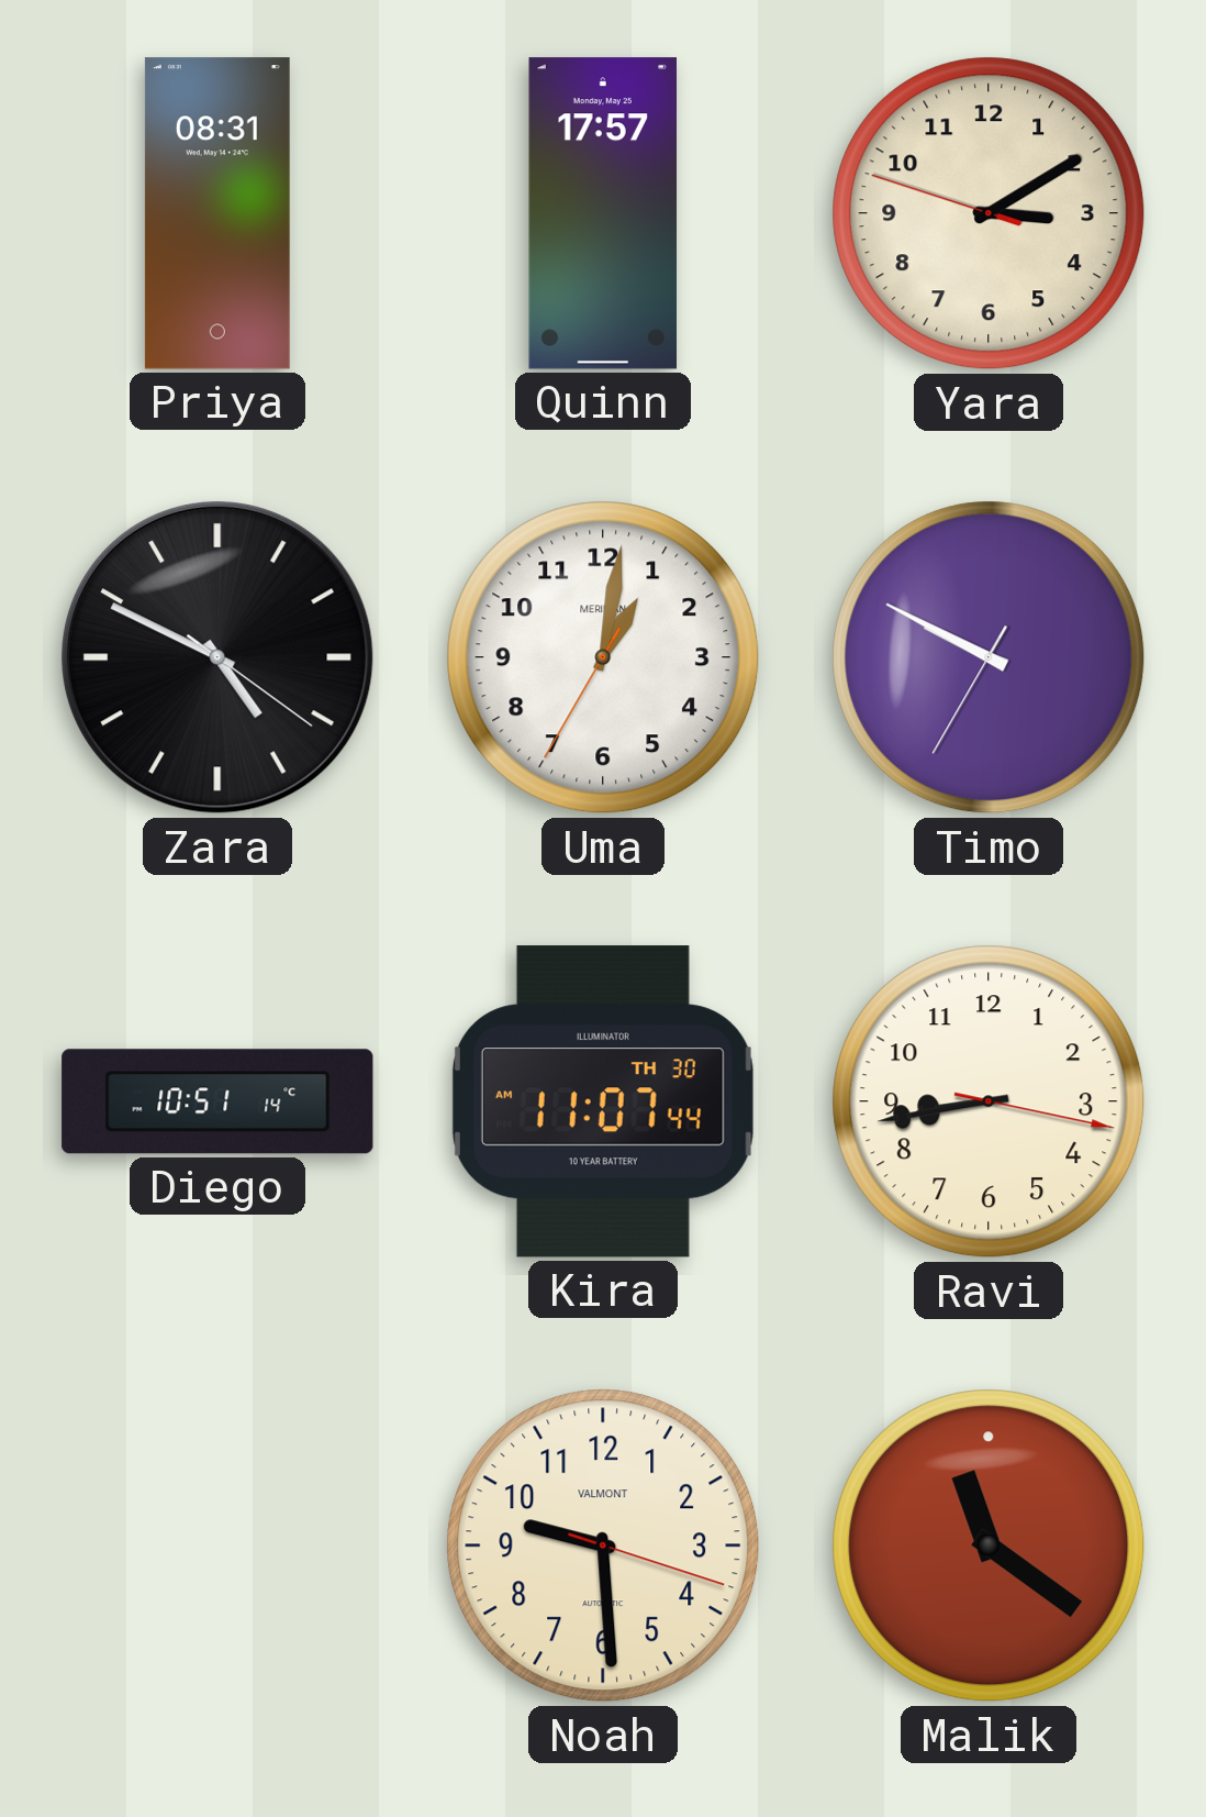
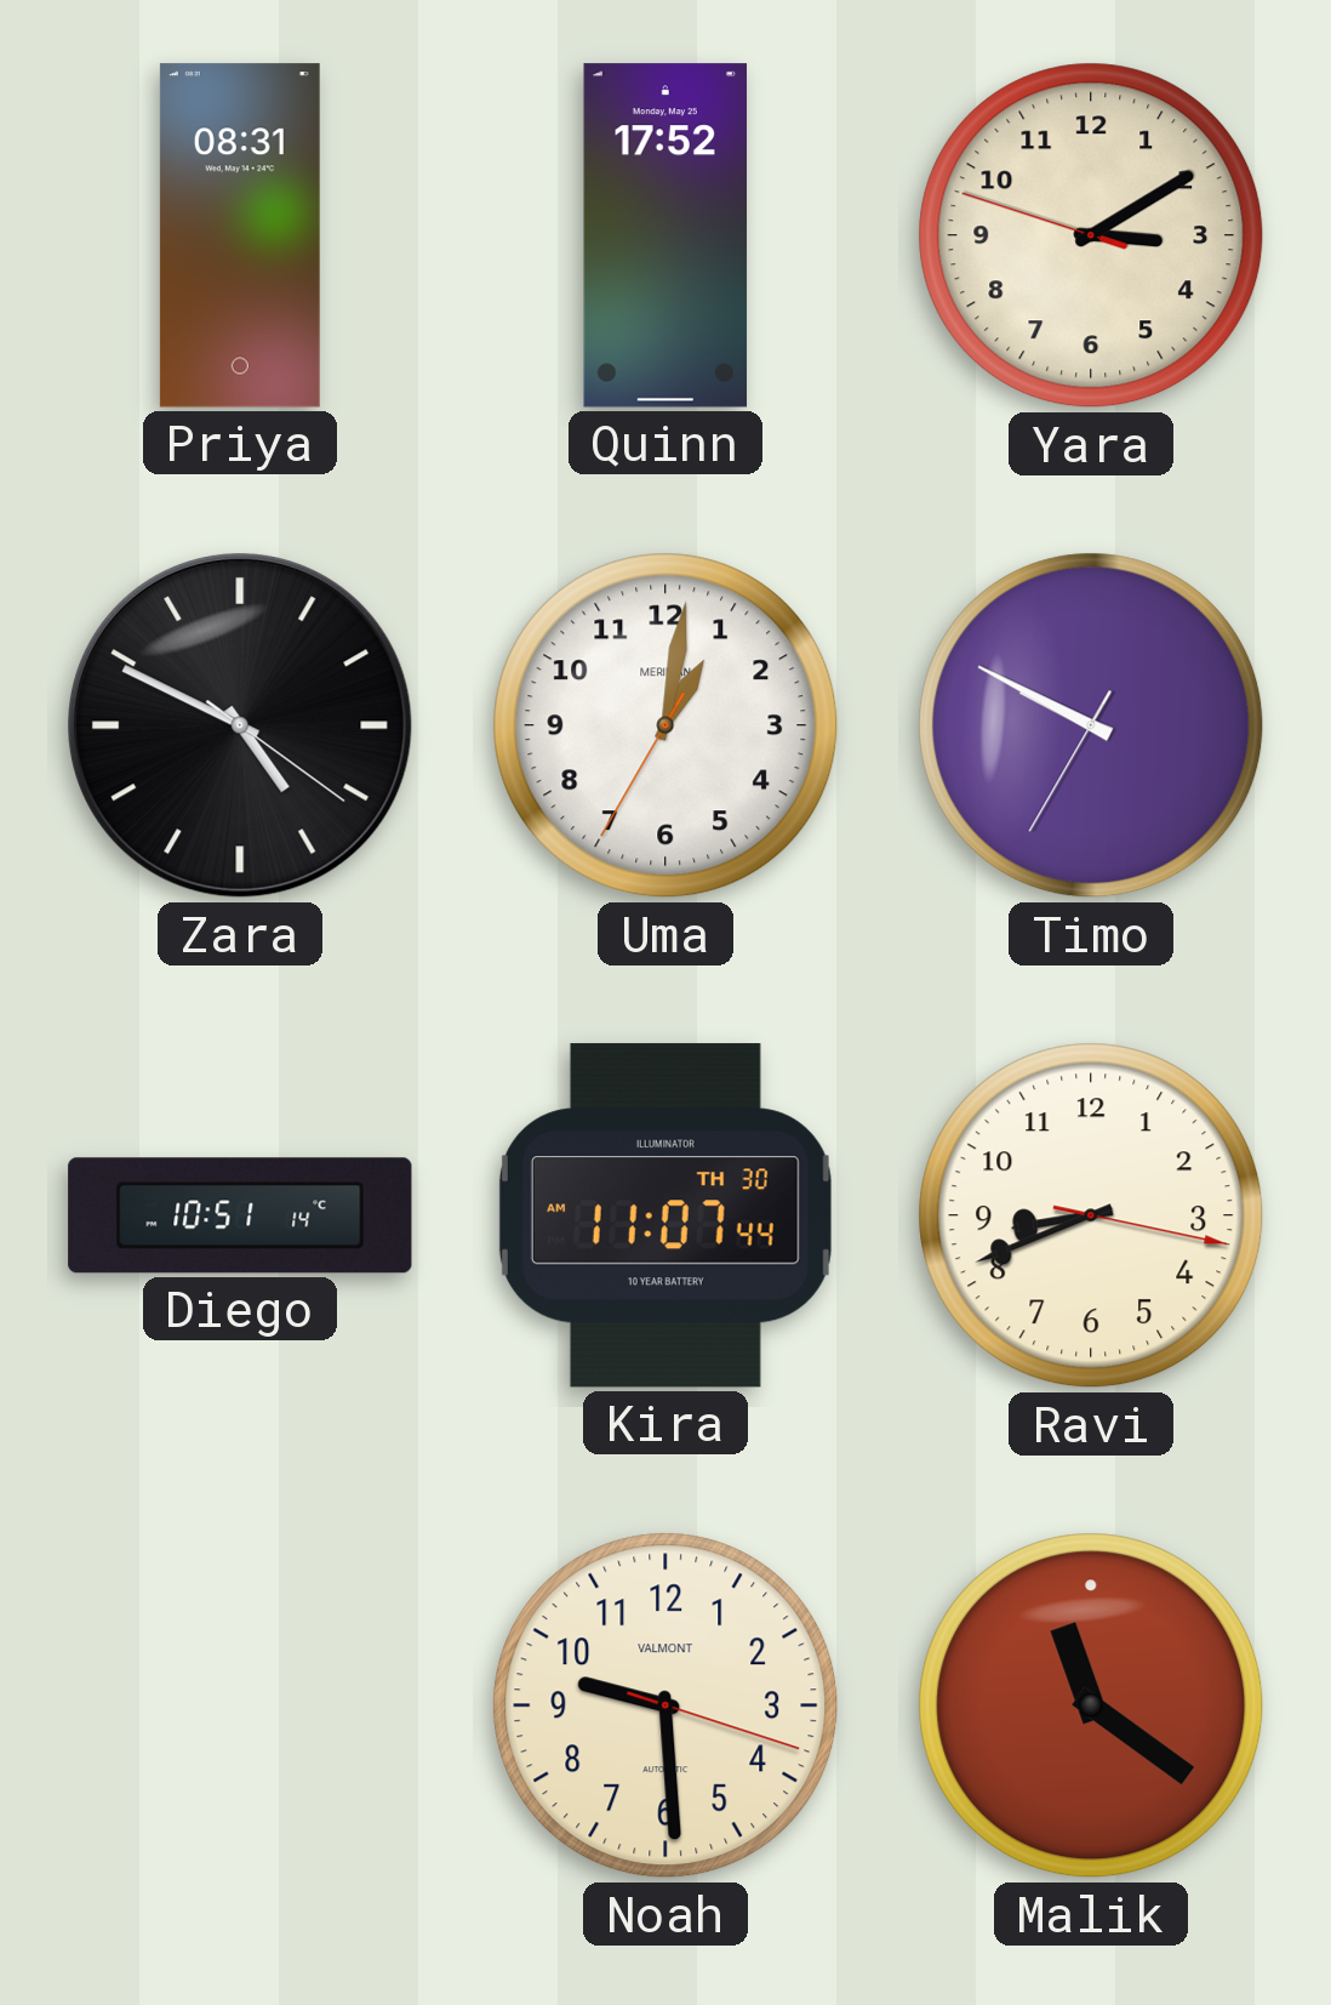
Quinn: 17:57 -> 17:52
Ravi: 8:43 -> 8:41
